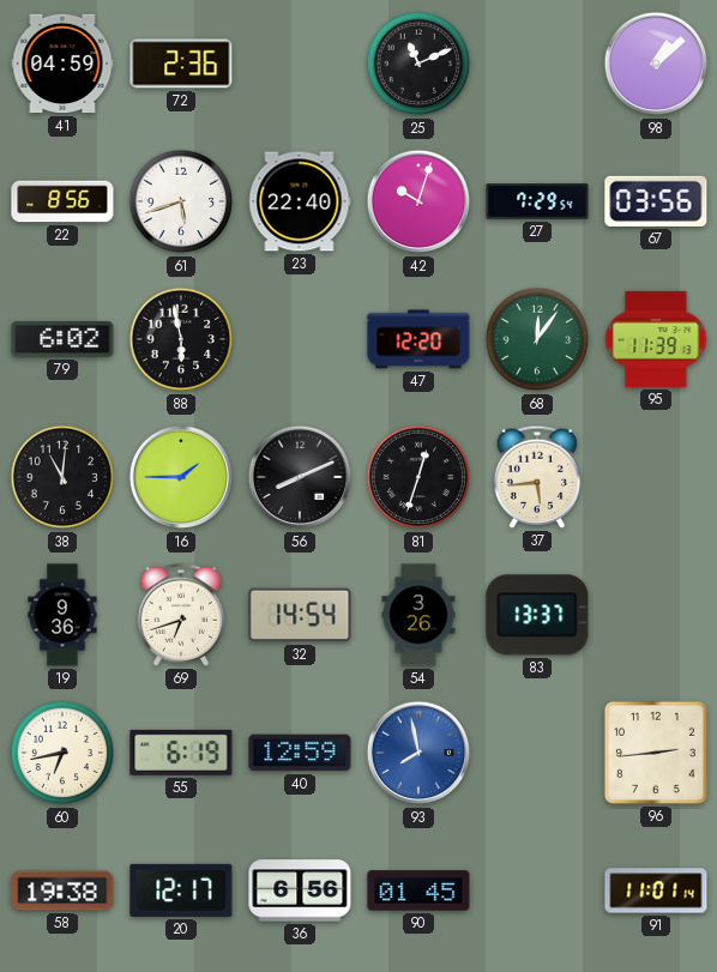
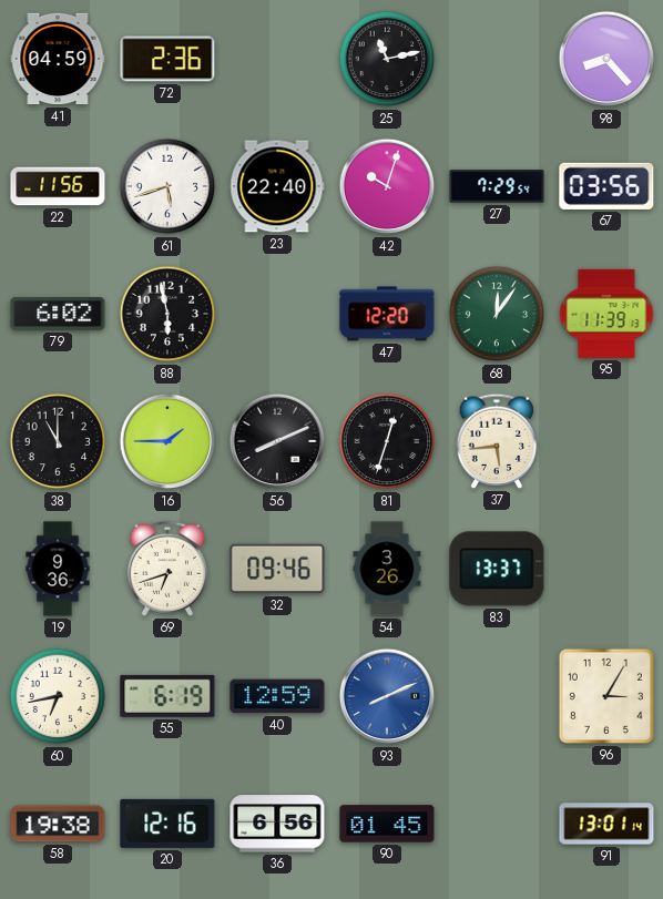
25: 11:11 -> 11:13
98: 1:08 -> 8:23
22: 8:56 -> 11:56
38: 11:01 -> 11:00
32: 14:54 -> 09:46
93: 7:58 -> 8:11
96: 2:44 -> 3:05
20: 12:17 -> 12:16
91: 11:01 -> 13:01
